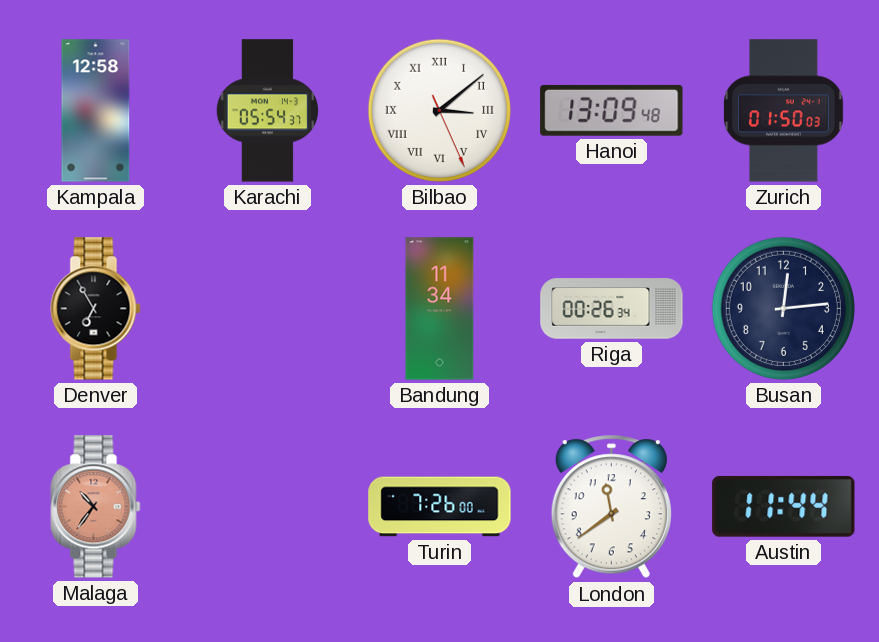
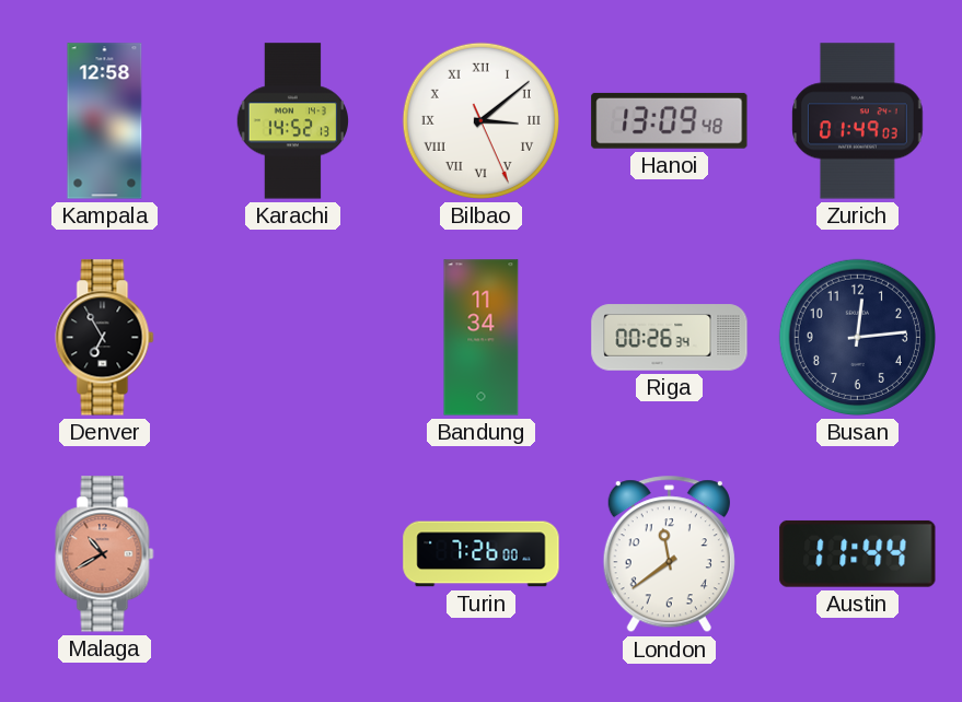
Karachi: 05:54 -> 14:52
Zurich: 01:50 -> 01:49
Malaga: 10:36 -> 10:40
